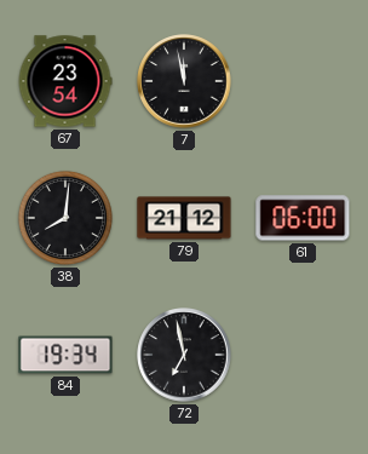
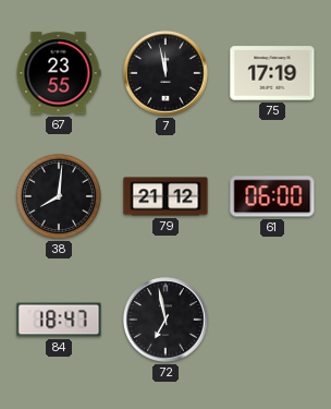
67: 23:54 -> 23:55
75: none -> 17:19
84: 19:34 -> 18:47
